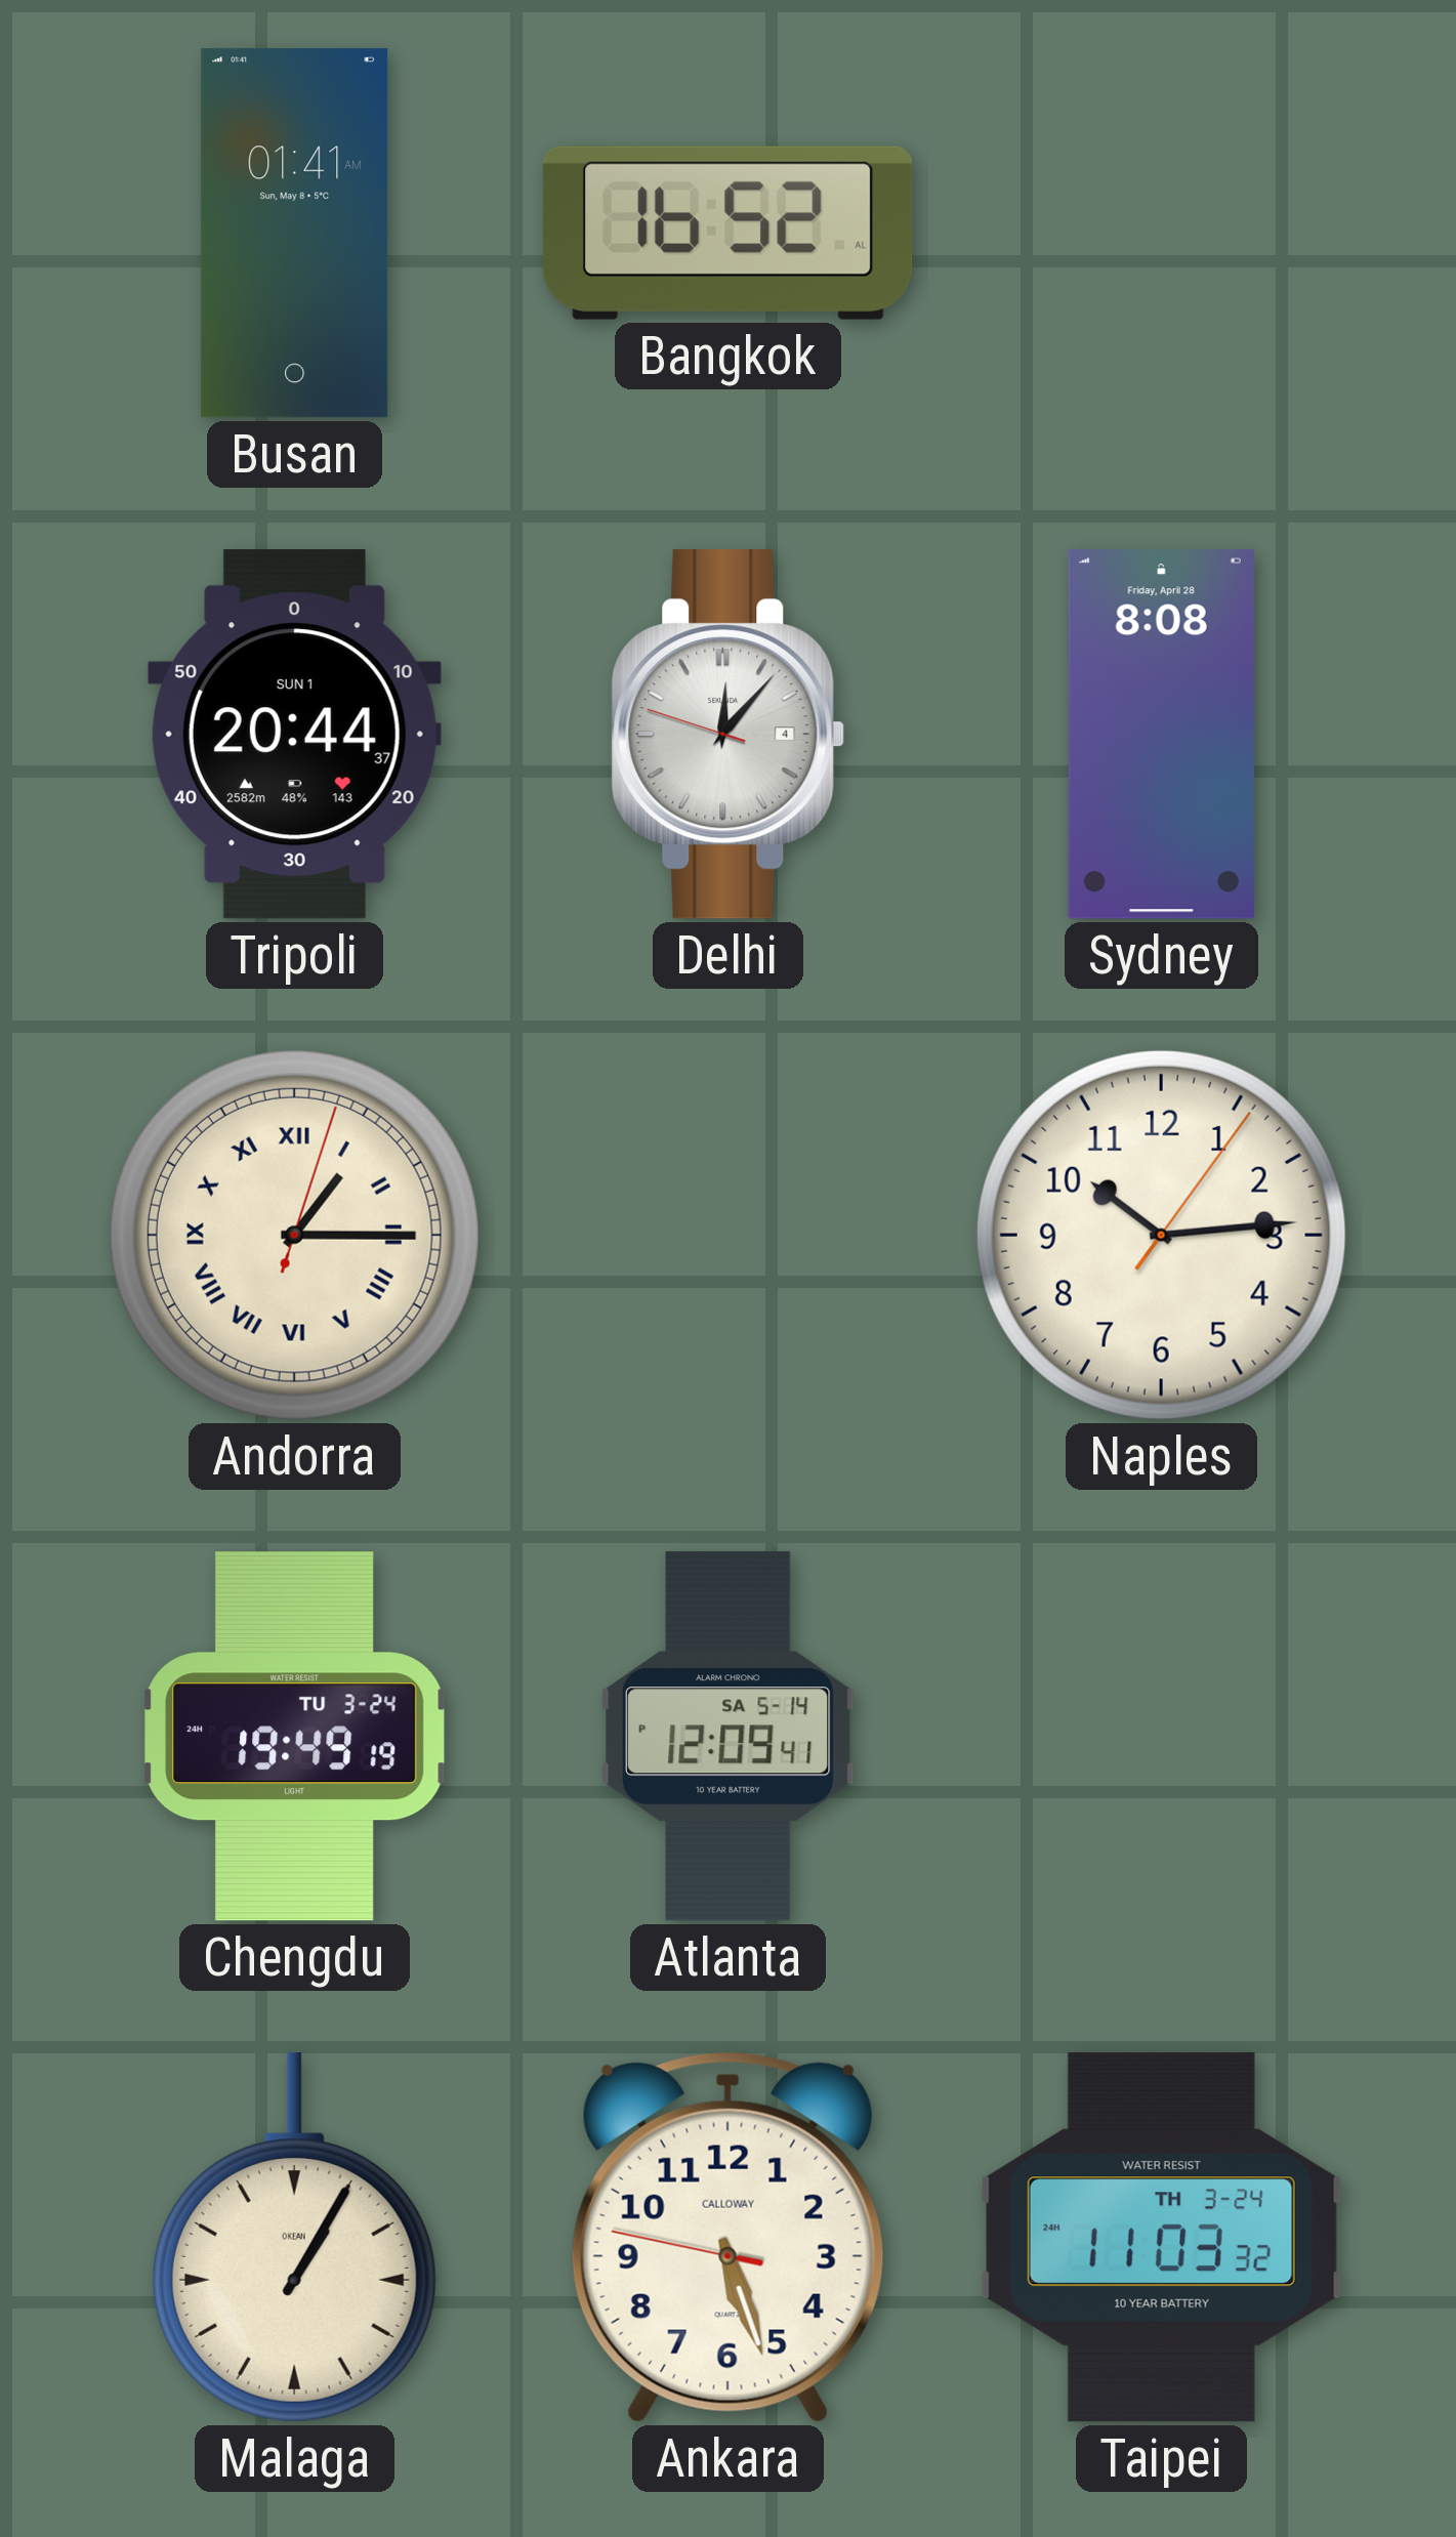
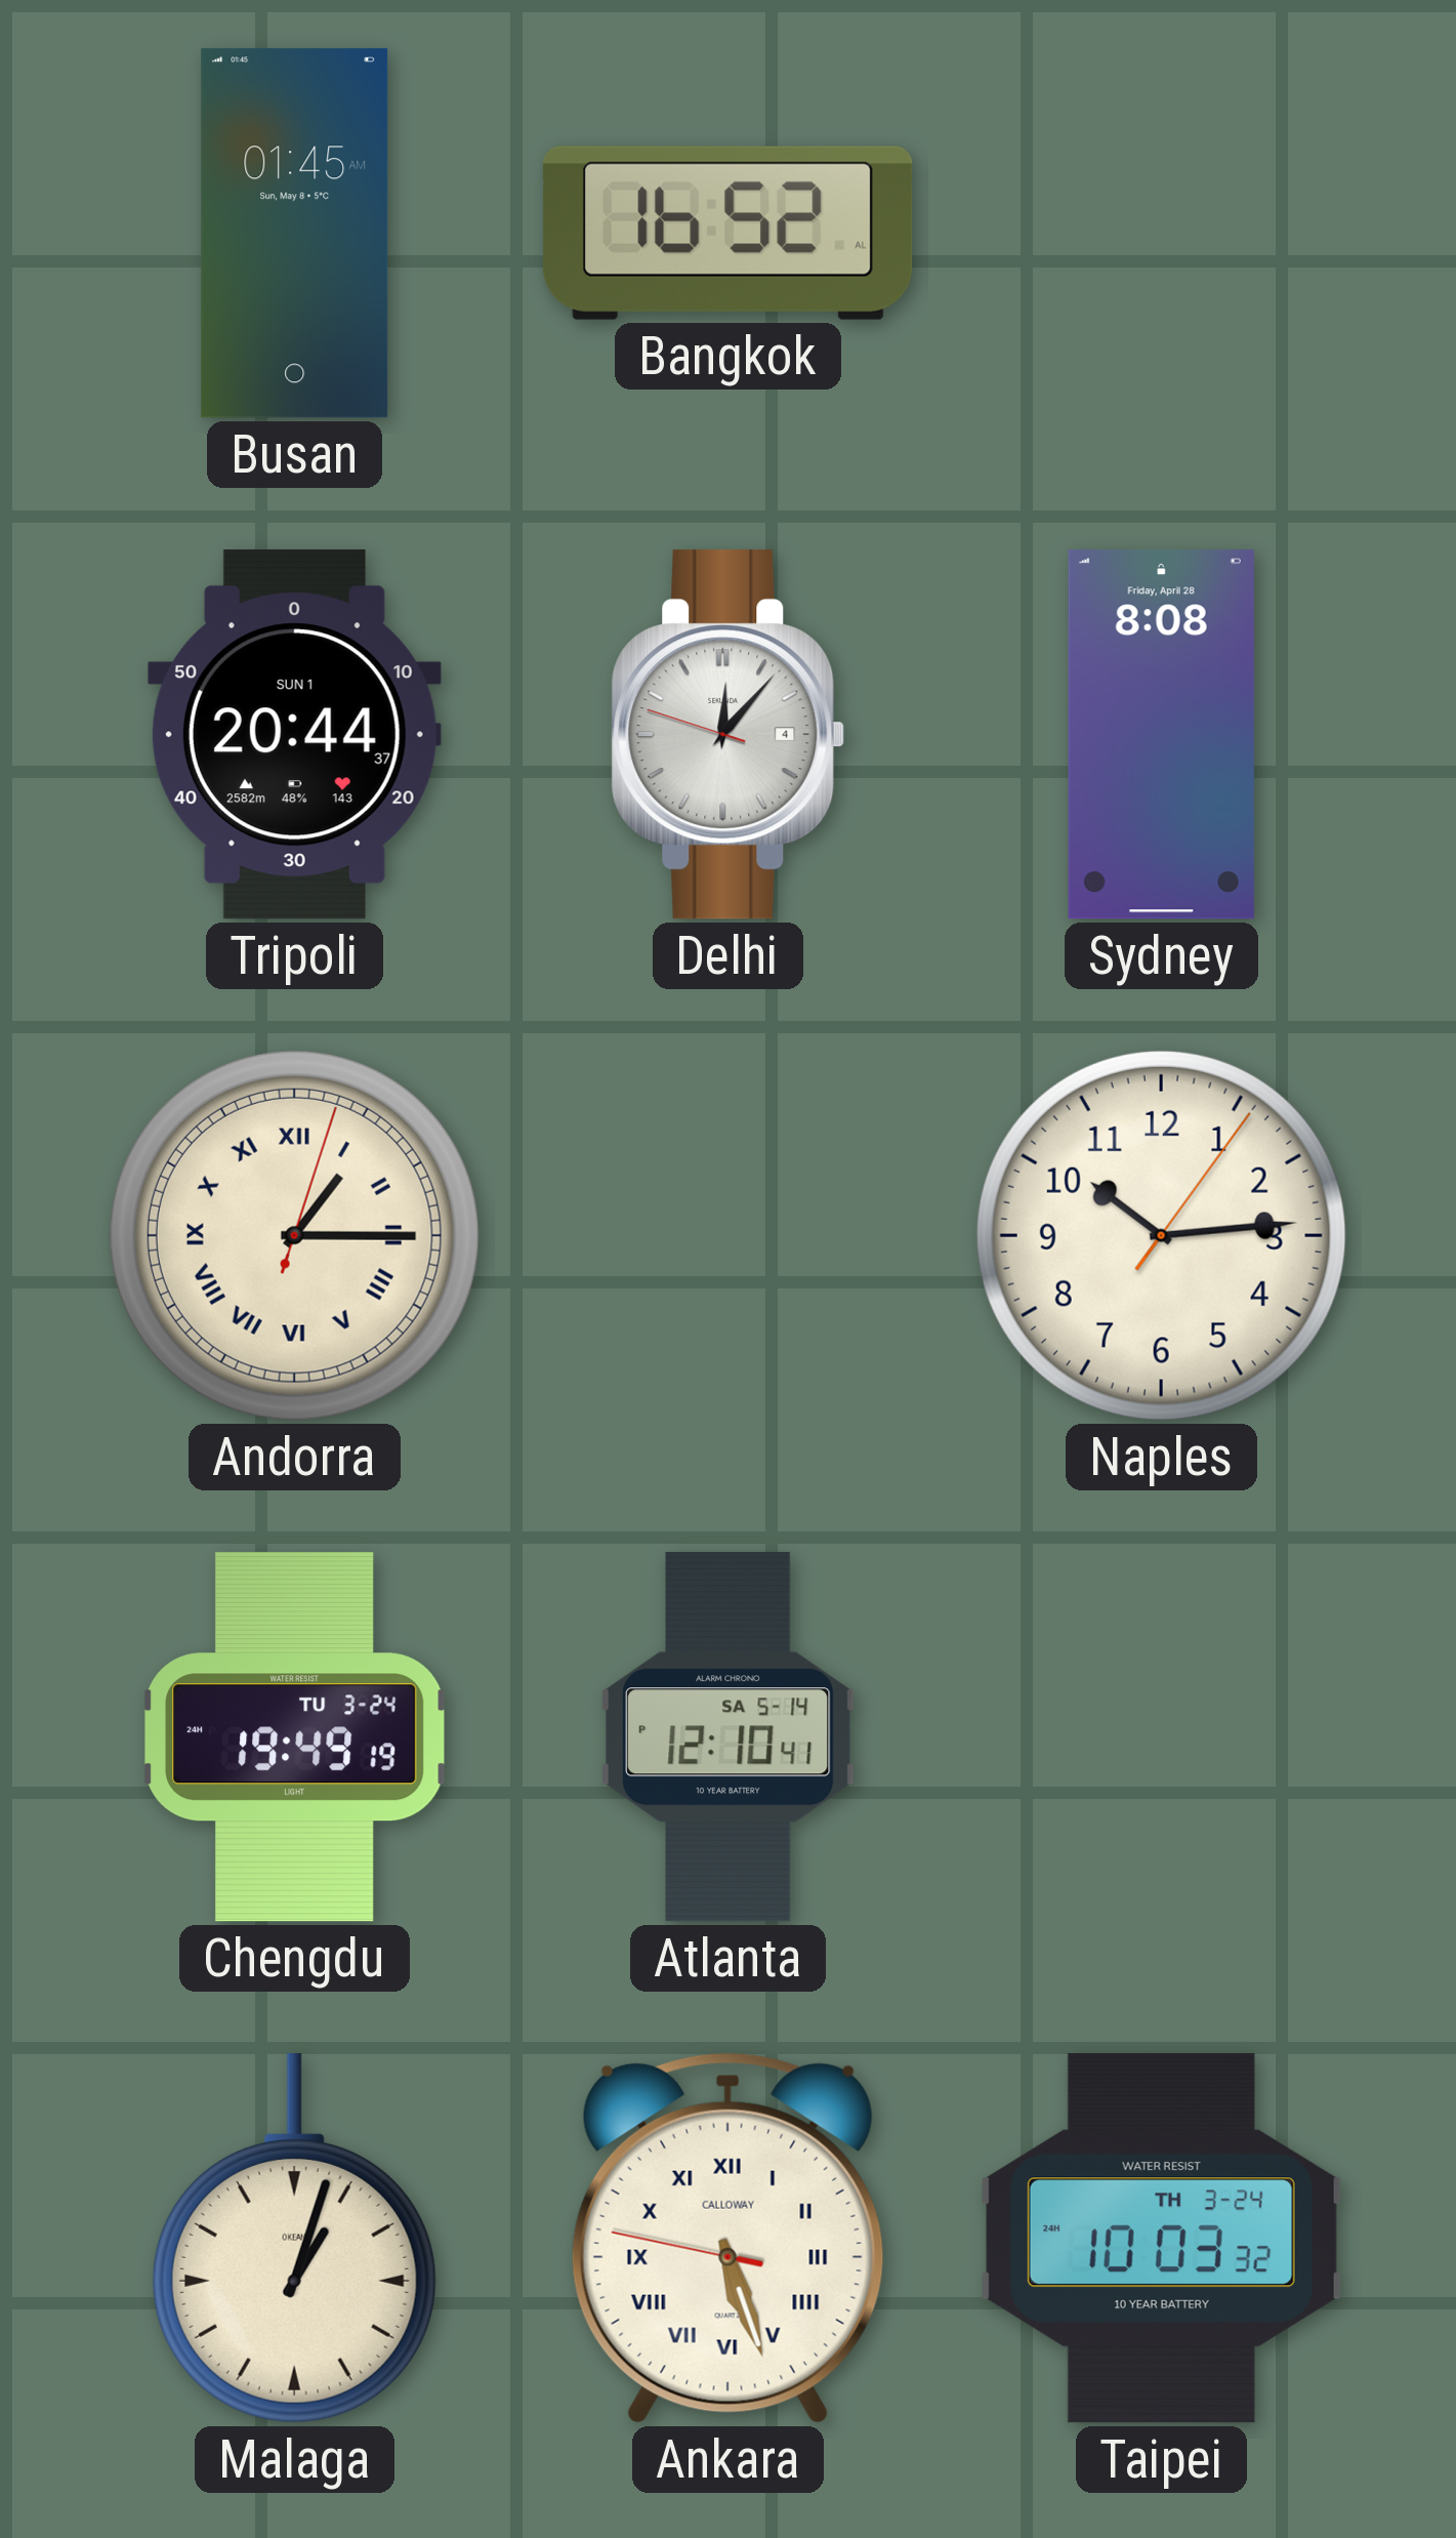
Busan: 01:41 -> 01:45
Atlanta: 12:09 -> 12:10
Malaga: 1:05 -> 1:03
Ankara numerals: Arabic -> Roman
Taipei: 11:03 -> 10:03
